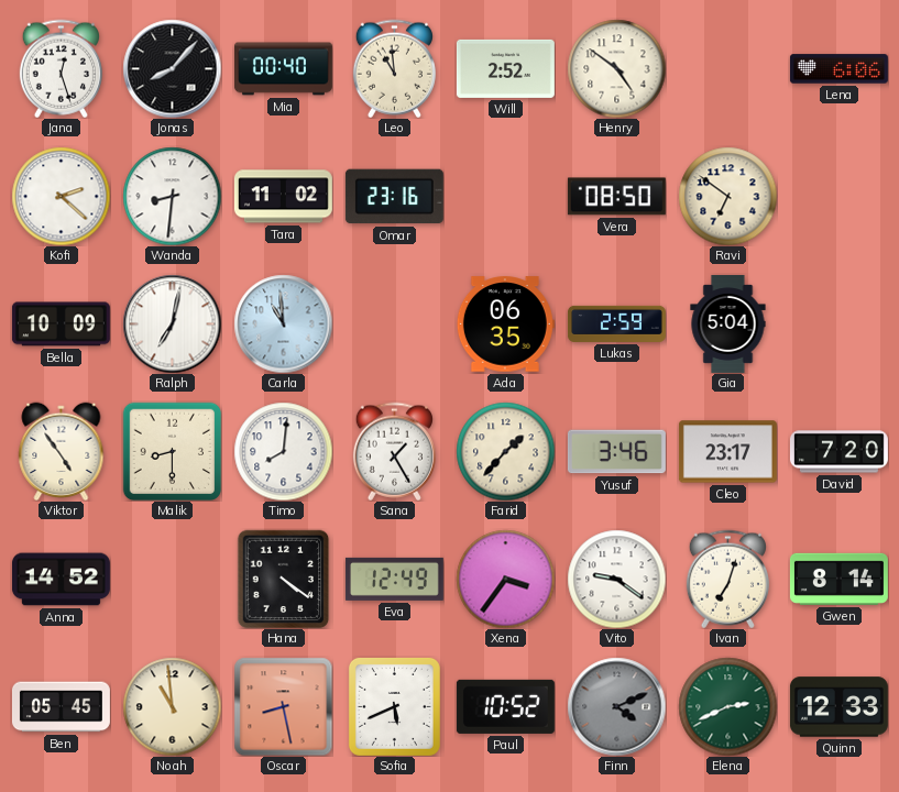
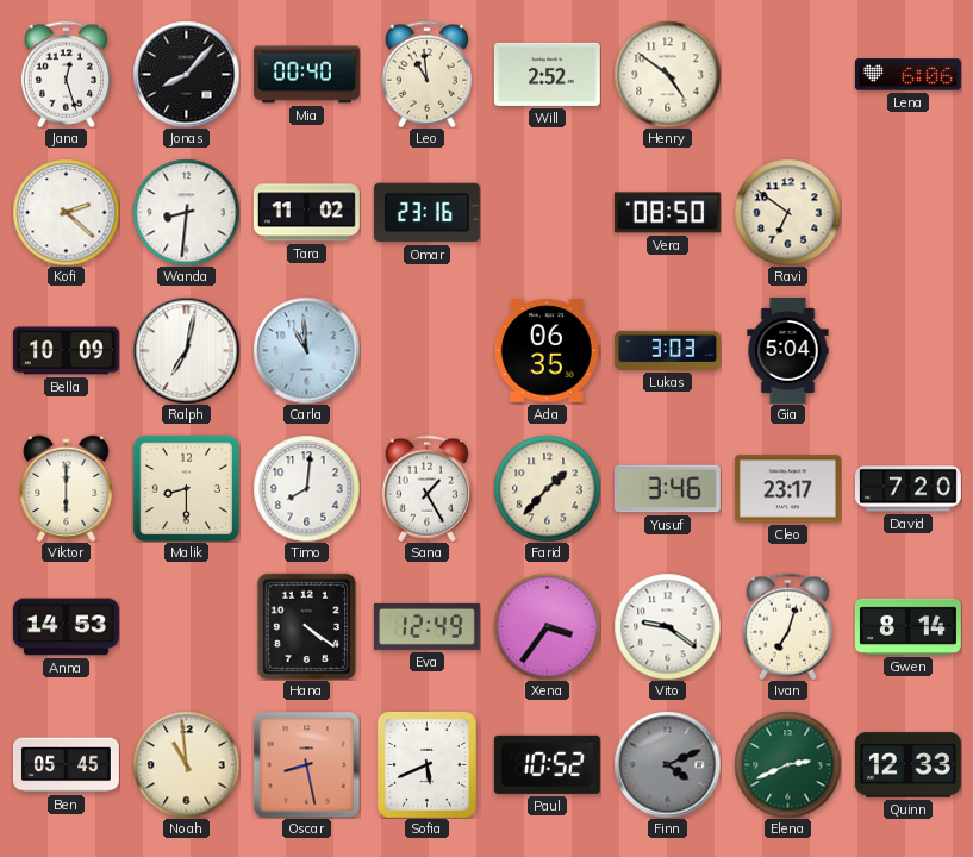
Lukas: 2:59 -> 3:03
Viktor: 4:54 -> 6:00
Anna: 14:52 -> 14:53
